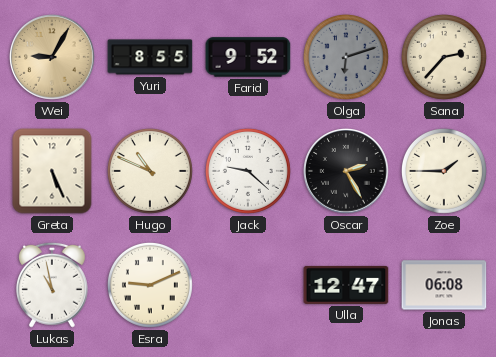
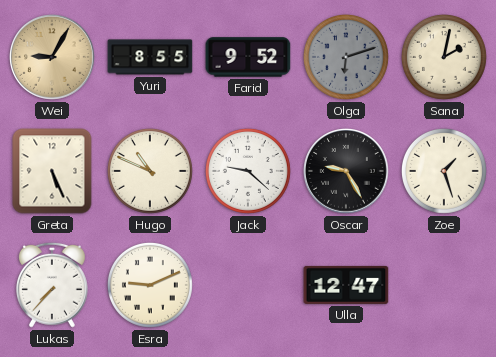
Sana: 2:37 -> 2:02
Oscar: 2:25 -> 9:25
Zoe: 1:45 -> 1:27
Lukas: 10:58 -> 7:37
Jonas: 06:08 -> none
